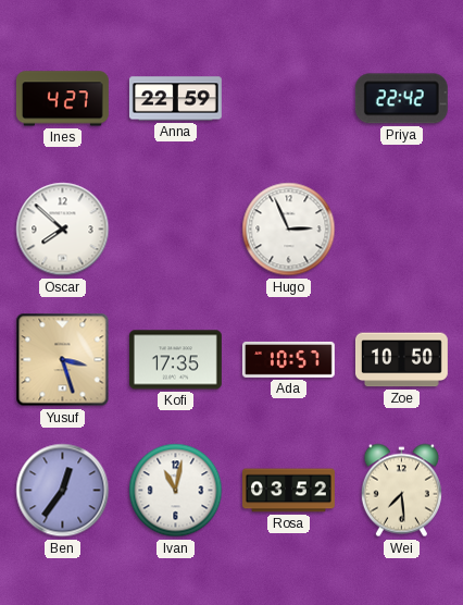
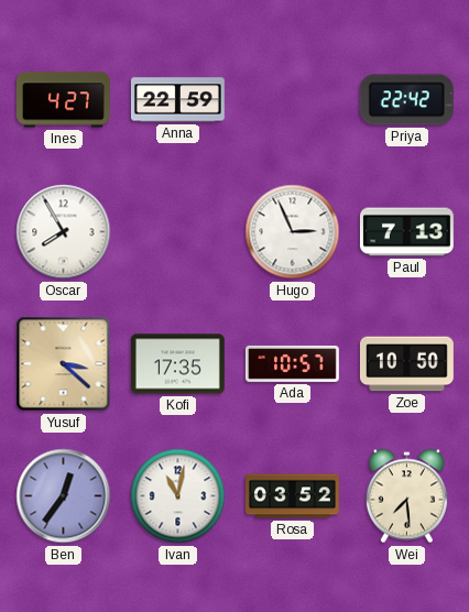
Oscar: 7:52 -> 7:55
Paul: none -> 7:13
Yusuf: 3:27 -> 3:22
